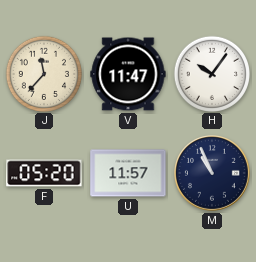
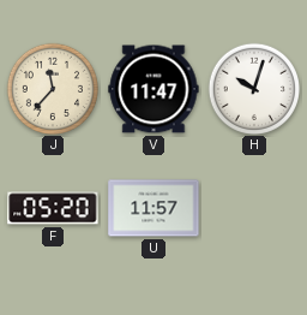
H: 10:06 -> 10:03
M: 10:56 -> none
